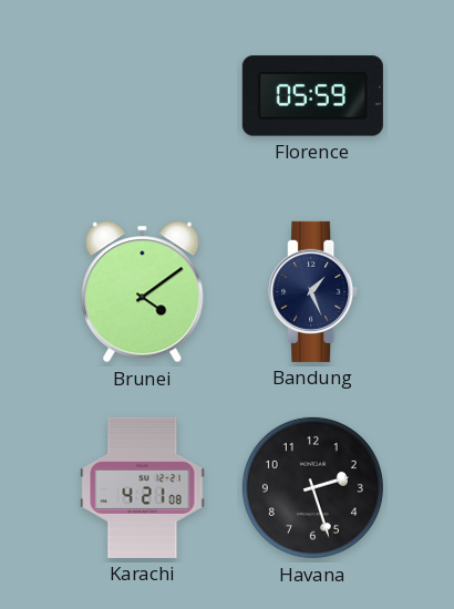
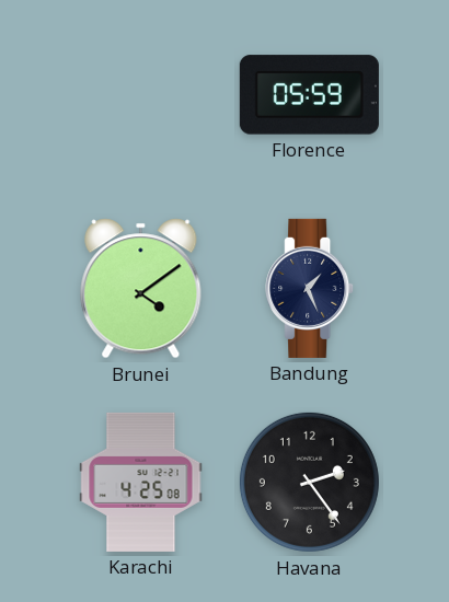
Karachi: 4:21 -> 4:25
Havana: 2:27 -> 2:24
